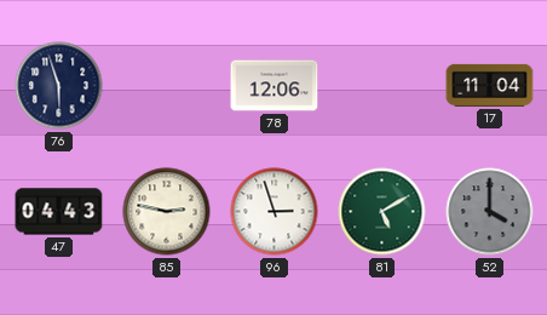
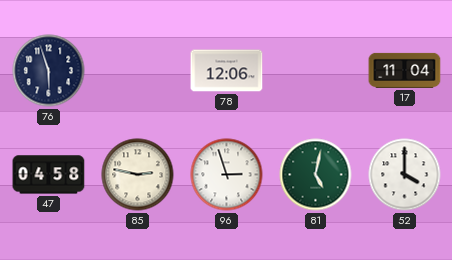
47: 04:43 -> 04:58
81: 5:10 -> 5:02
52 dial: grey -> white
